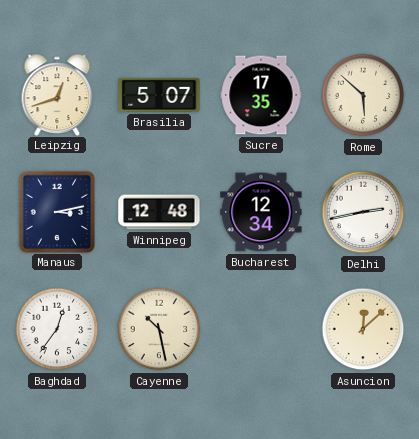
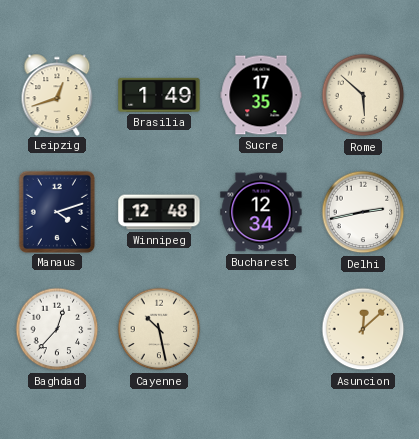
Brasilia: 5:07 -> 1:49
Manaus: 3:13 -> 4:12
Baghdad: 12:36 -> 12:37
